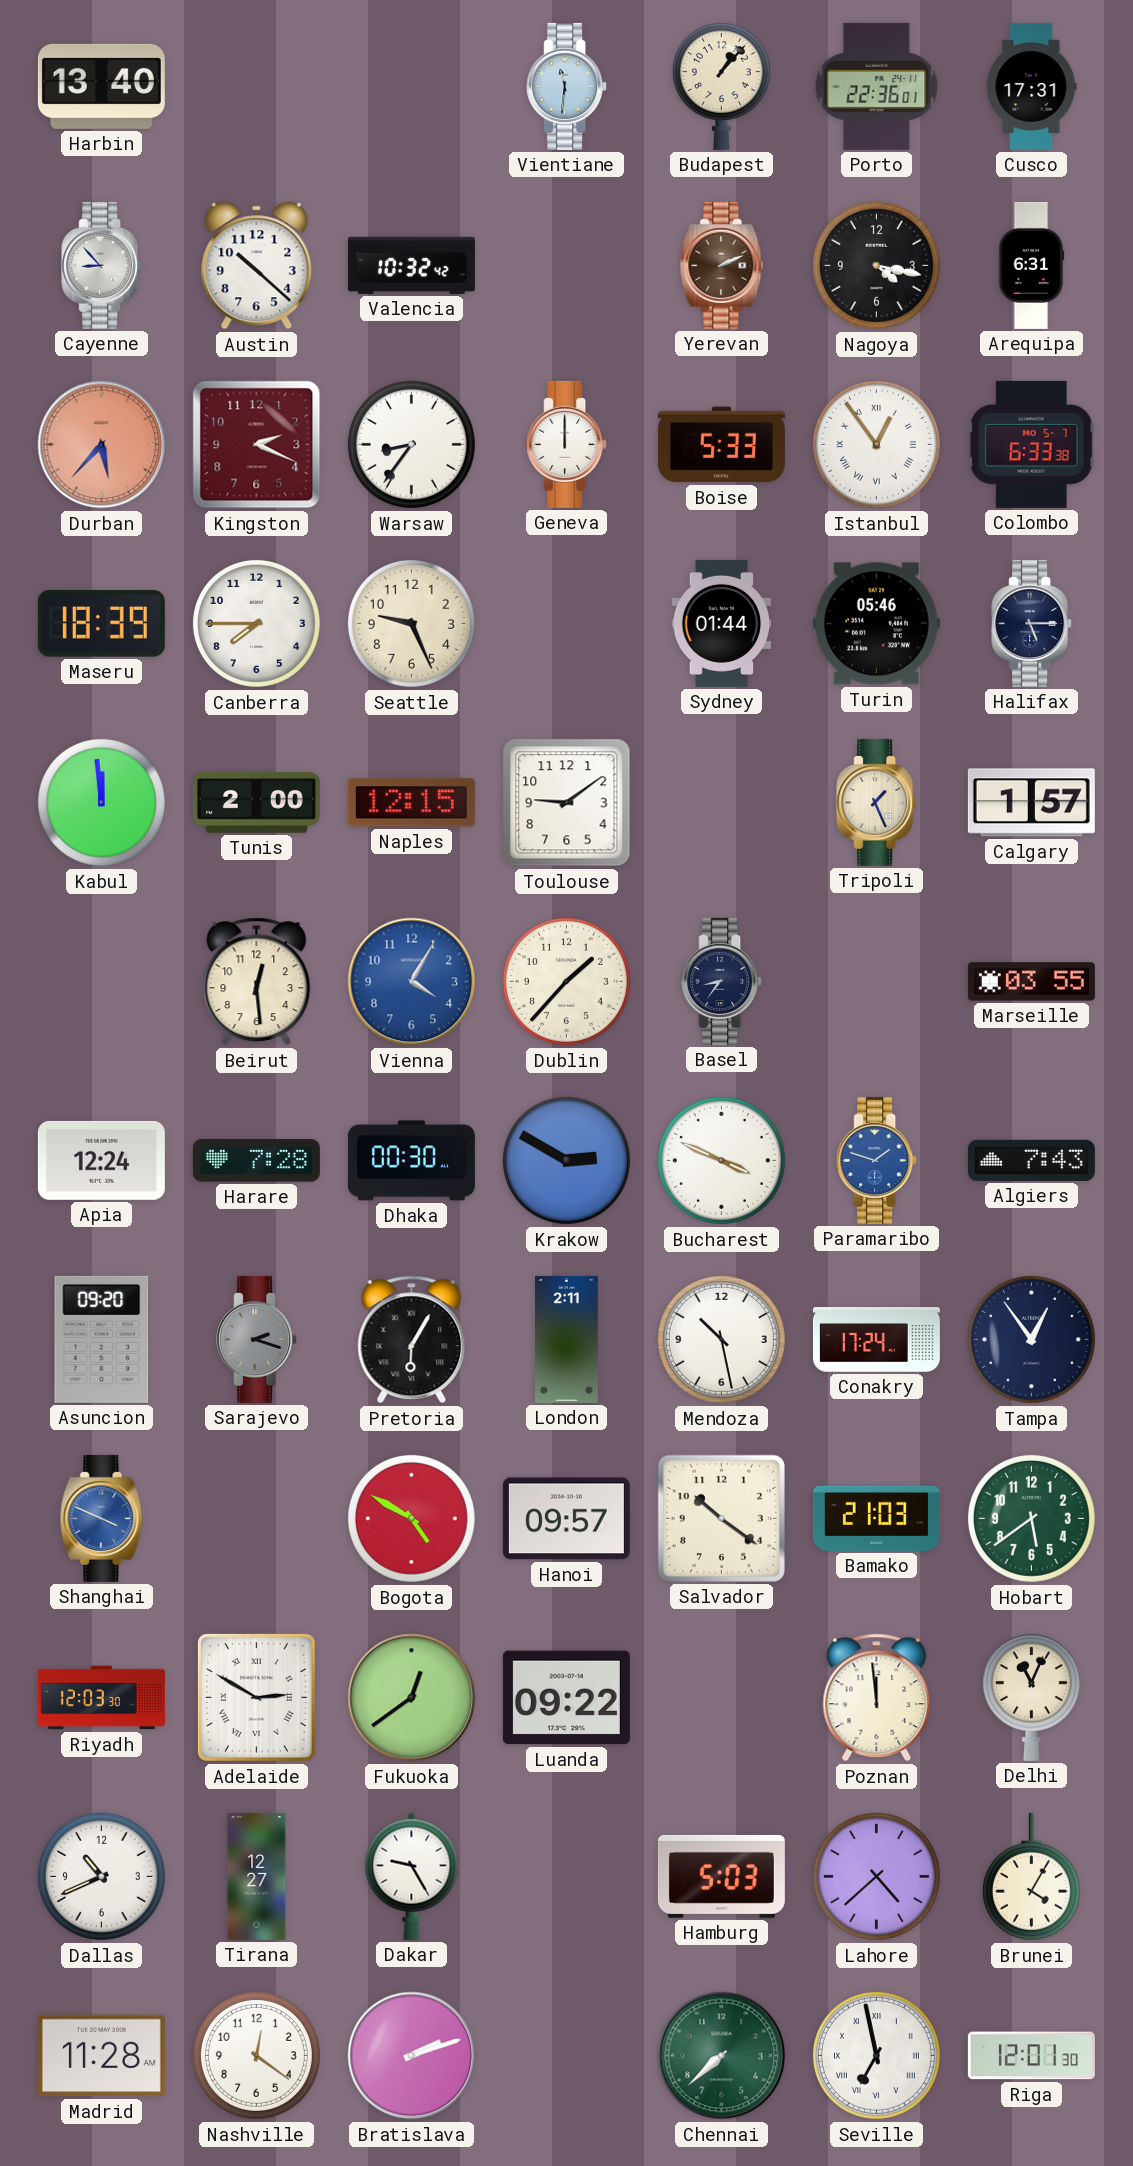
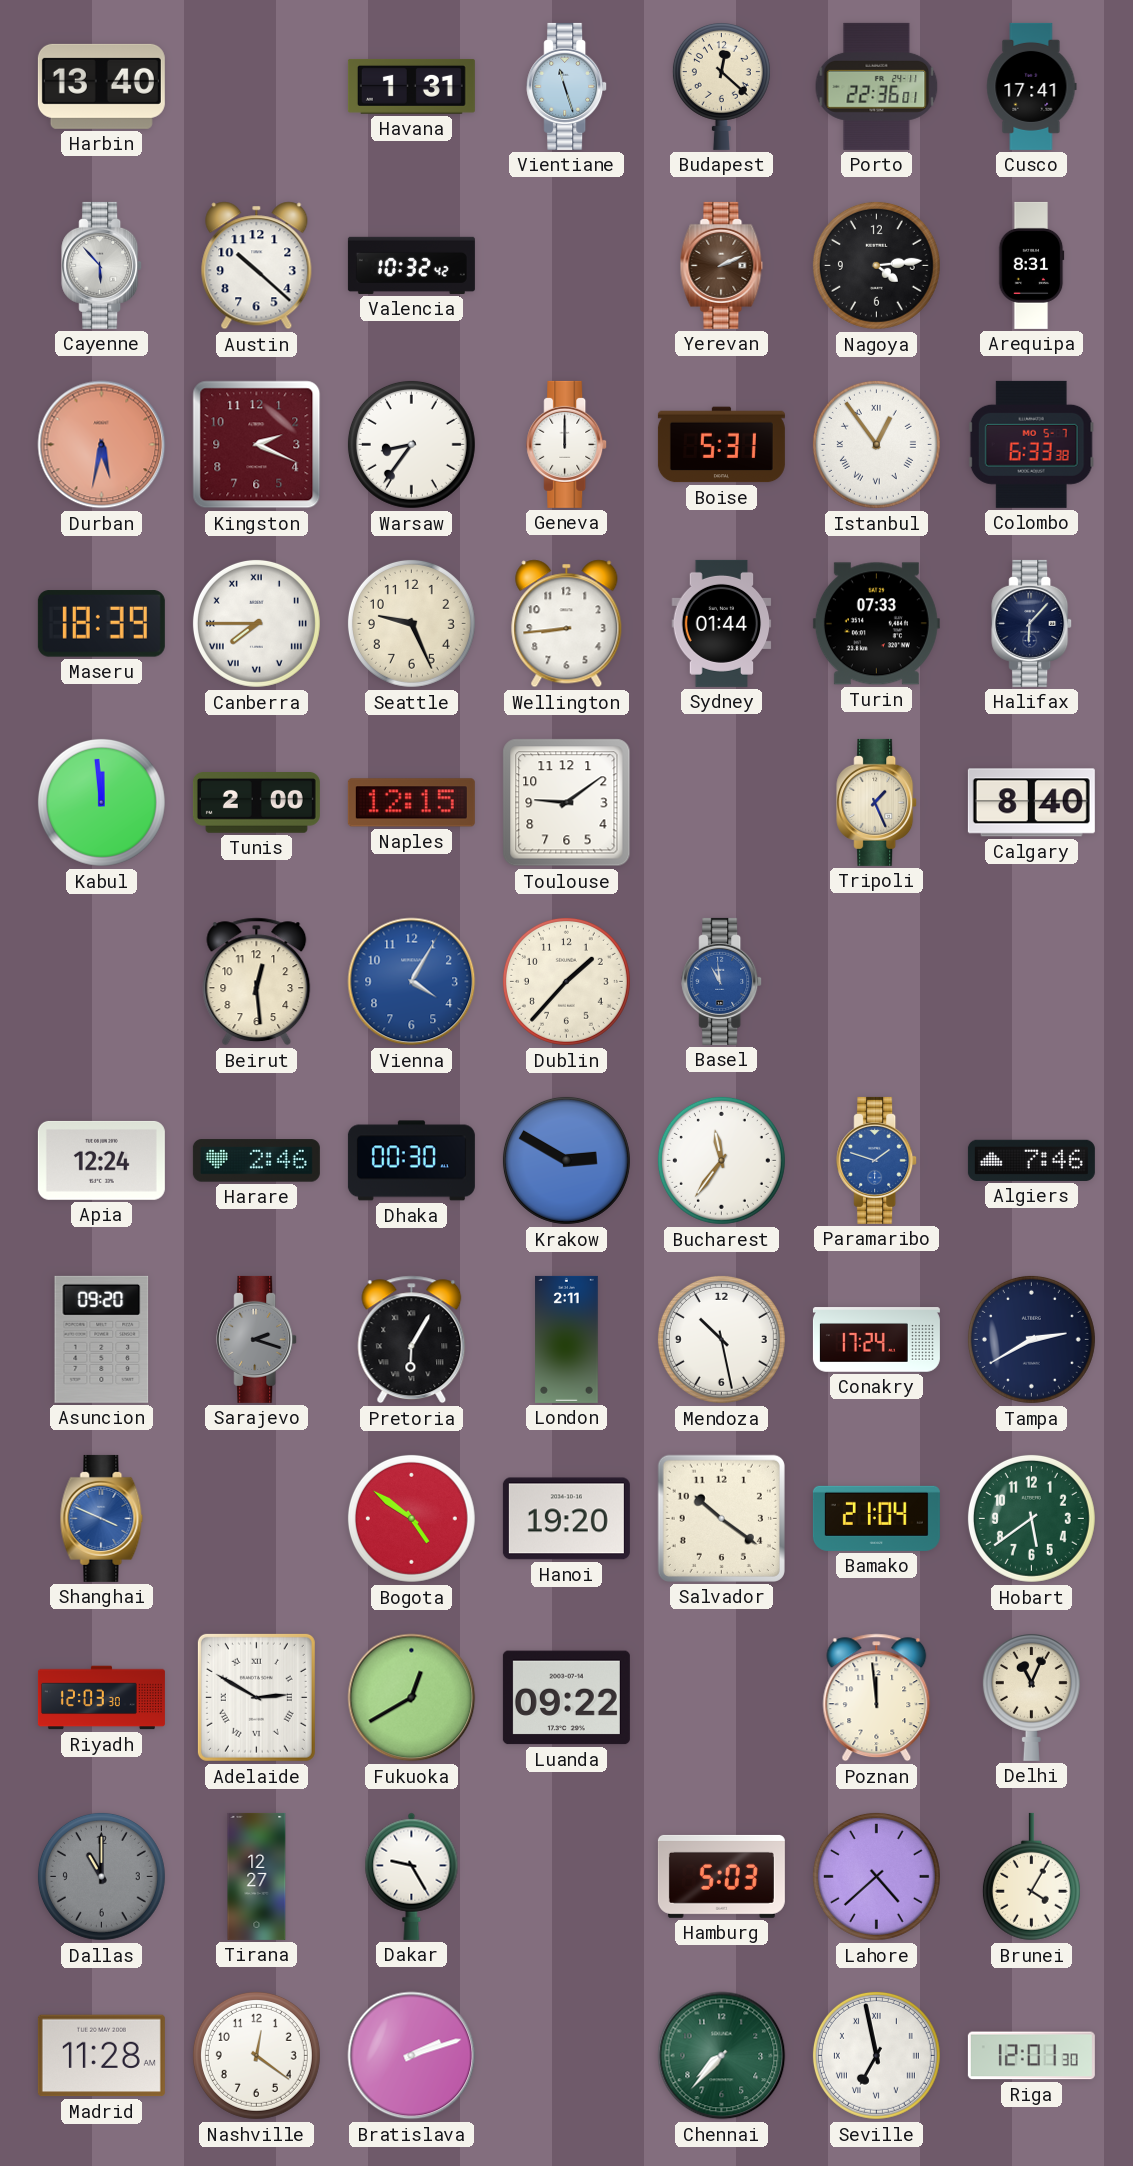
Havana: none -> 1:31
Vientiane: 11:31 -> 11:27
Budapest: 1:07 -> 12:22
Cusco: 17:31 -> 17:41
Cayenne: 8:53 -> 5:53
Nagoya: 4:17 -> 4:14
Arequipa: 6:31 -> 8:31
Durban: 5:37 -> 5:32
Boise: 5:33 -> 5:31
Canberra numerals: Arabic -> Roman
Wellington: none -> 8:44
Turin: 05:46 -> 07:33
Halifax: 5:15 -> 6:07
Calgary: 1:57 -> 8:40
Basel: 8:36 -> 10:59
Basel dial: navy -> blue
Marseille: 03:55 -> none
Harare: 7:28 -> 2:46
Bucharest: 3:49 -> 11:36
Algiers: 7:43 -> 7:46
Tampa: 12:54 -> 2:40
Bogota: 4:50 -> 4:51
Hanoi: 09:57 -> 19:20
Bamako: 21:03 -> 21:04
Fukuoka: 12:39 -> 12:40
Dallas: 10:41 -> 11:00
Dallas dial: white -> grey
Chennai: 7:38 -> 7:37
